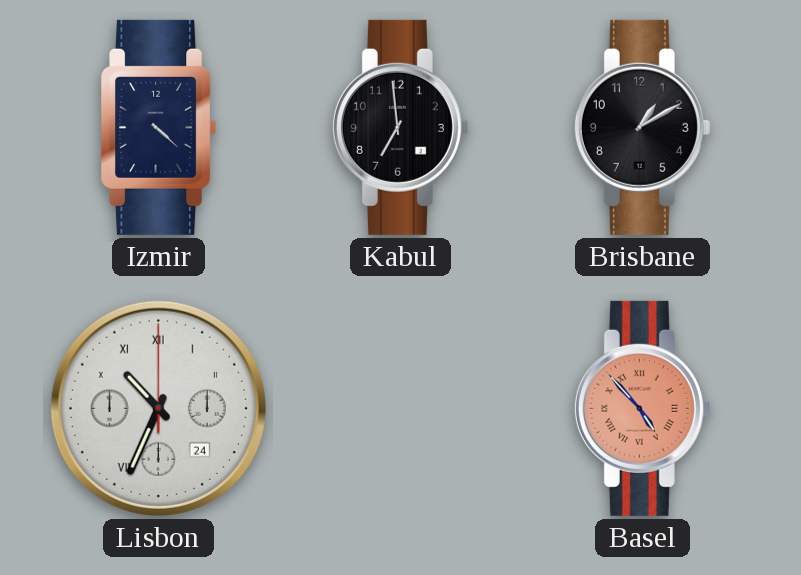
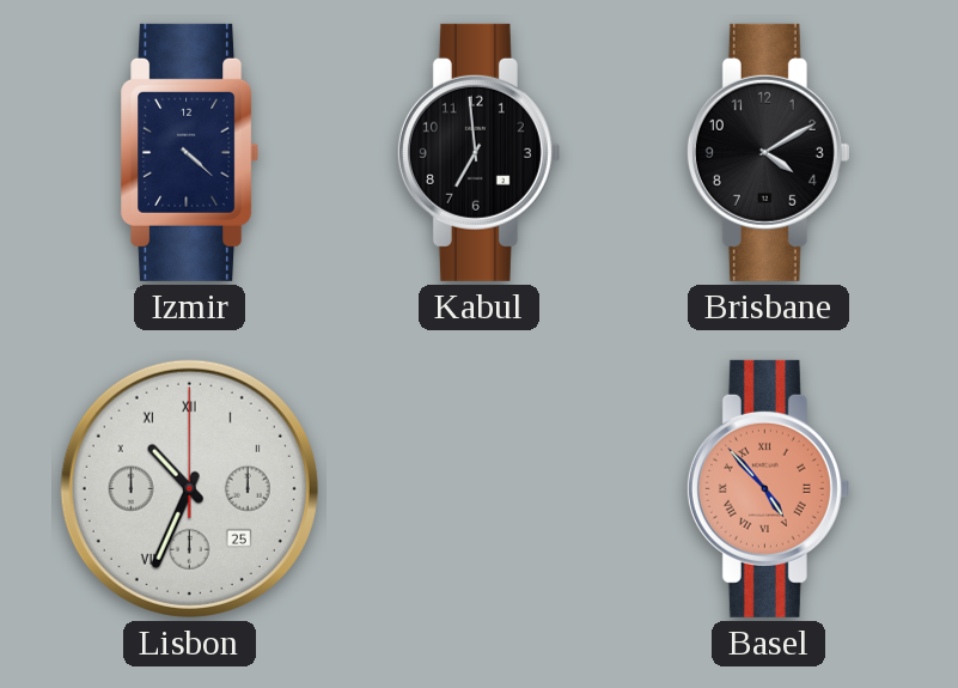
Brisbane: 1:10 -> 4:10
Lisbon date: 24 -> 25
